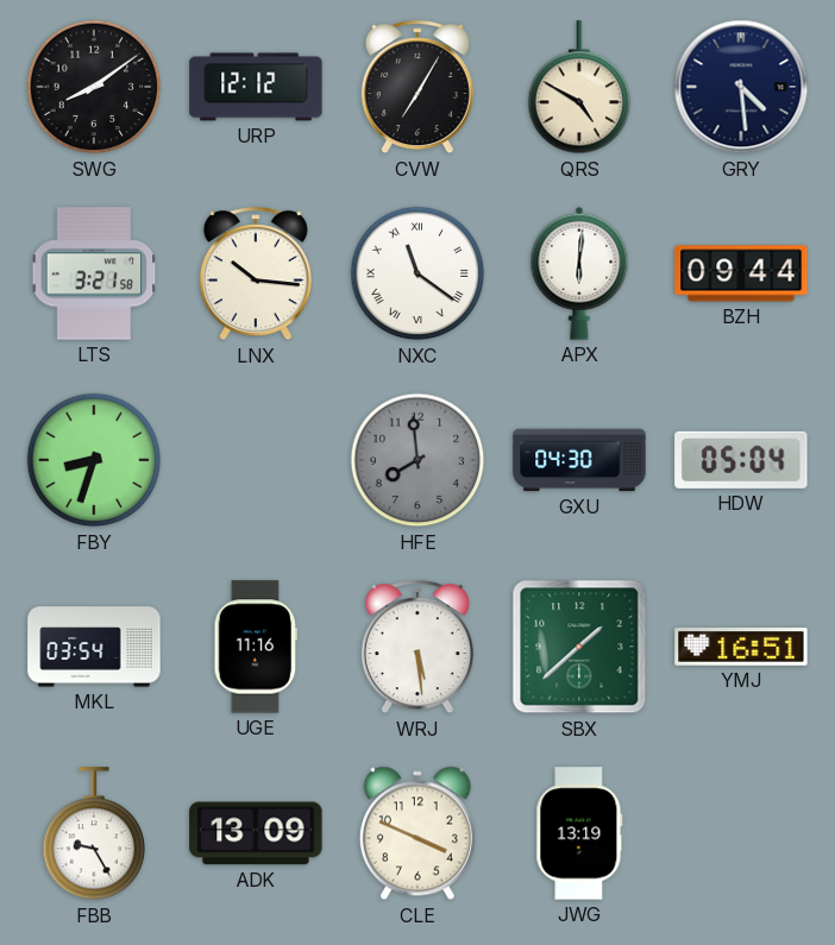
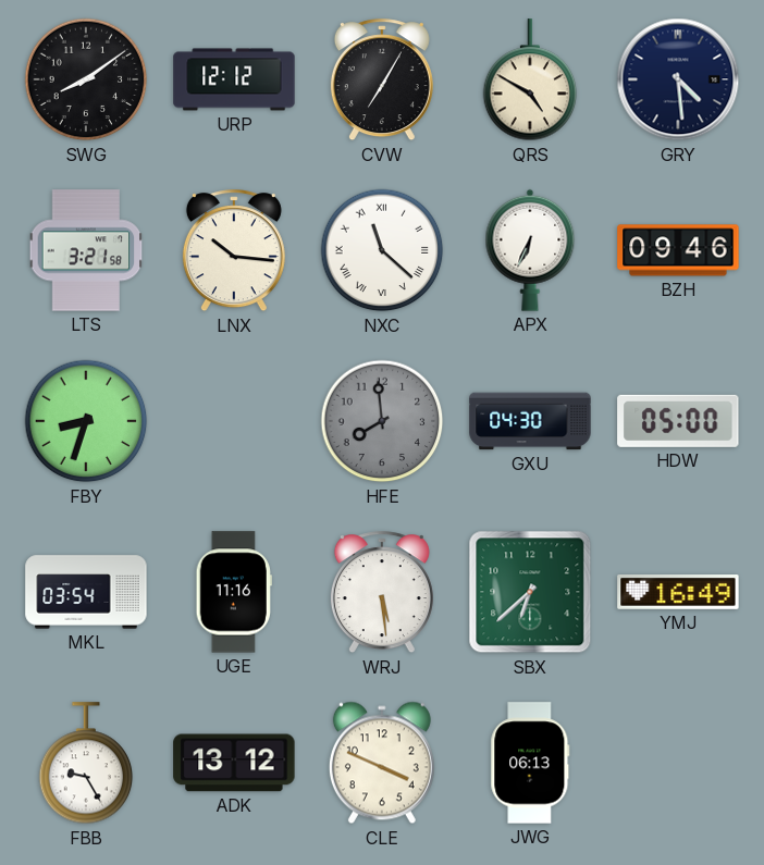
NXC: 11:21 -> 11:22
APX: 6:01 -> 6:34
BZH: 09:44 -> 09:46
HDW: 05:04 -> 05:00
SBX: 1:38 -> 6:38
YMJ: 16:51 -> 16:49
ADK: 13:09 -> 13:12
JWG: 13:19 -> 06:13
